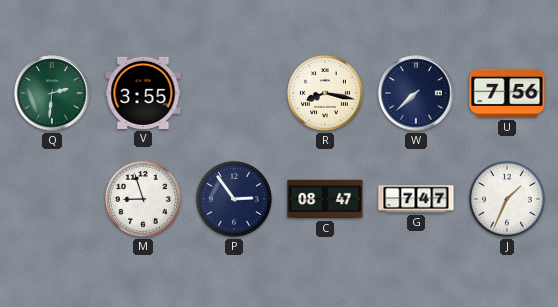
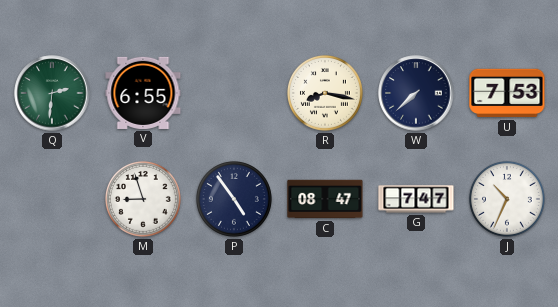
V: 3:55 -> 6:55
U: 7:56 -> 7:53
P: 2:54 -> 4:54
J: 1:34 -> 10:34
